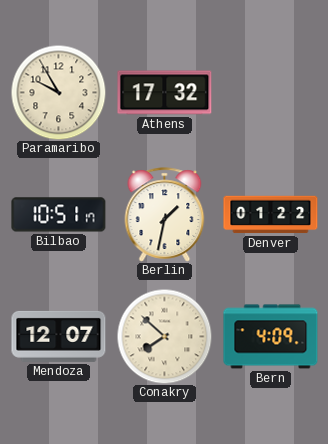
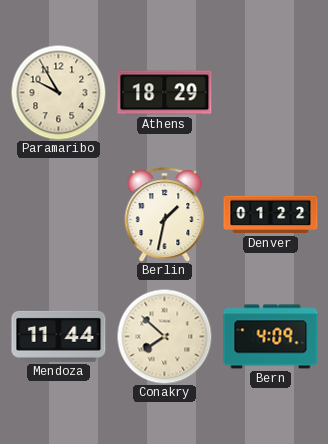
Athens: 17:32 -> 18:29
Bilbao: 10:51 -> none
Mendoza: 12:07 -> 11:44
